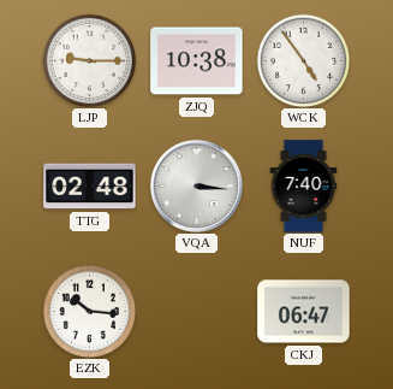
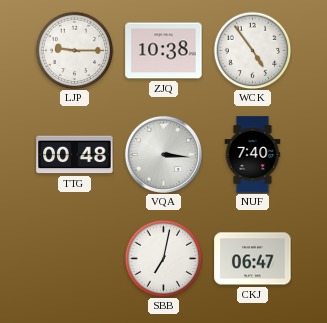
TTG: 02:48 -> 00:48
EZK: 10:16 -> none
SBB: none -> 7:02
